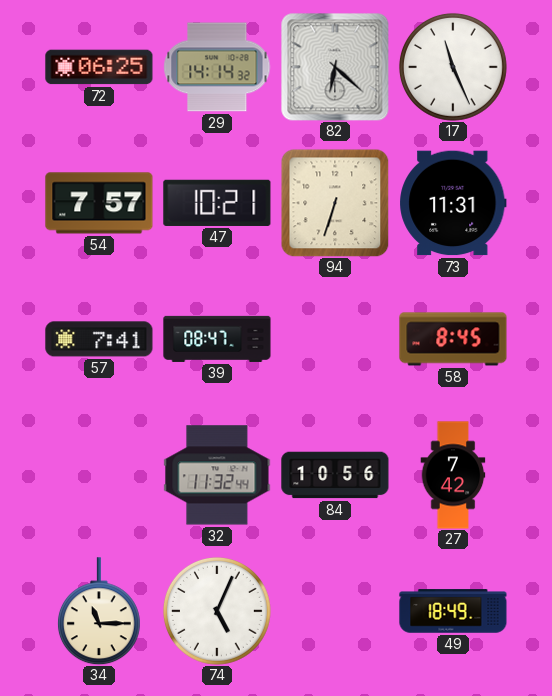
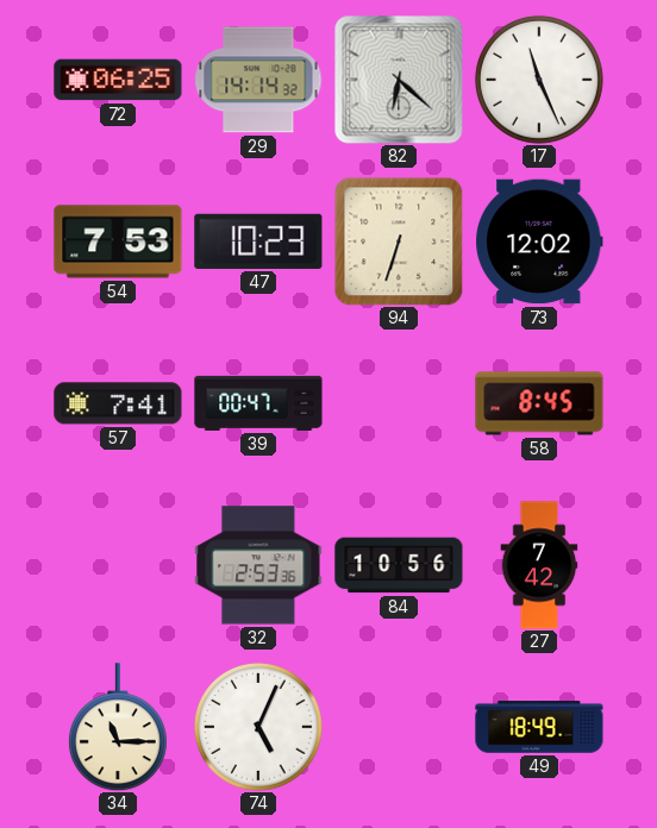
54: 7:57 -> 7:53
47: 10:21 -> 10:23
73: 11:31 -> 12:02
39: 08:47 -> 00:47
32: 11:32 -> 2:53
